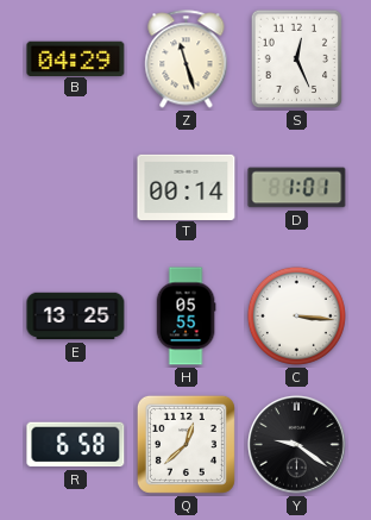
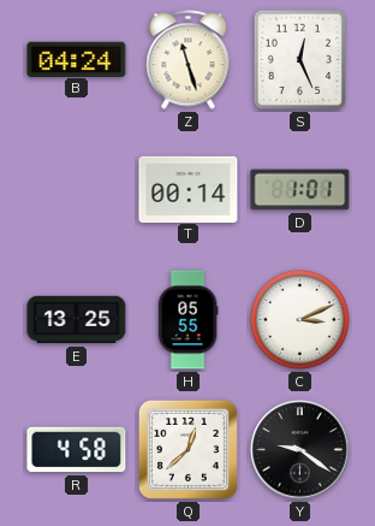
B: 04:29 -> 04:24
C: 3:16 -> 3:11
R: 6:58 -> 4:58
